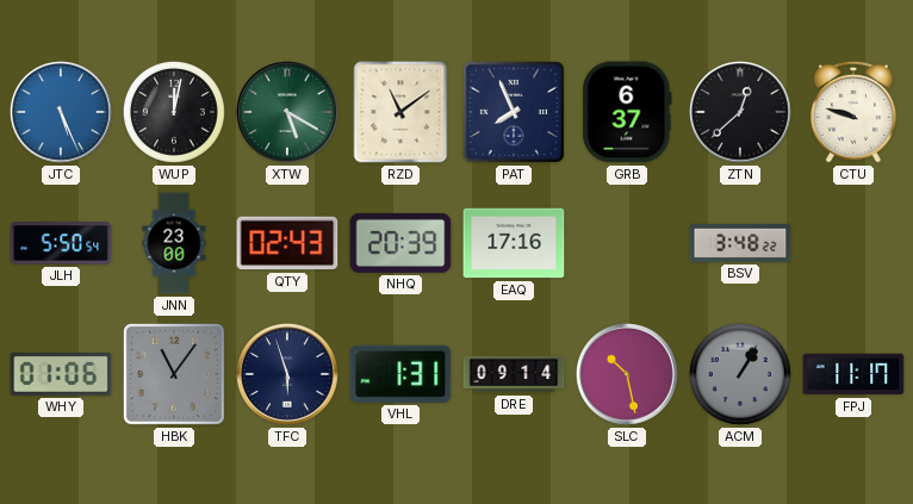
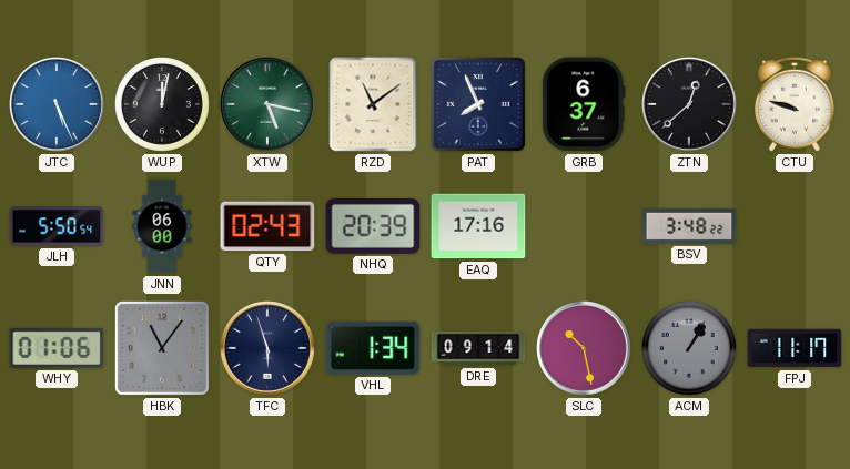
XTW: 5:20 -> 5:17
JNN: 23:00 -> 06:00
VHL: 1:31 -> 1:34
